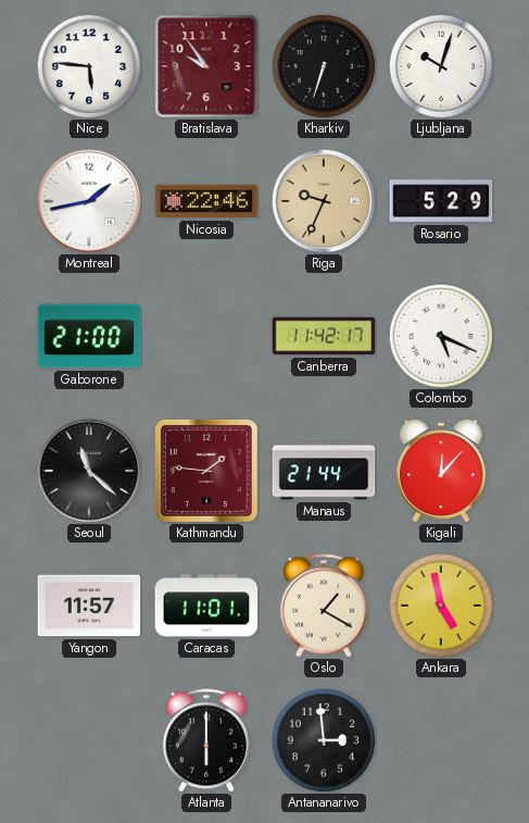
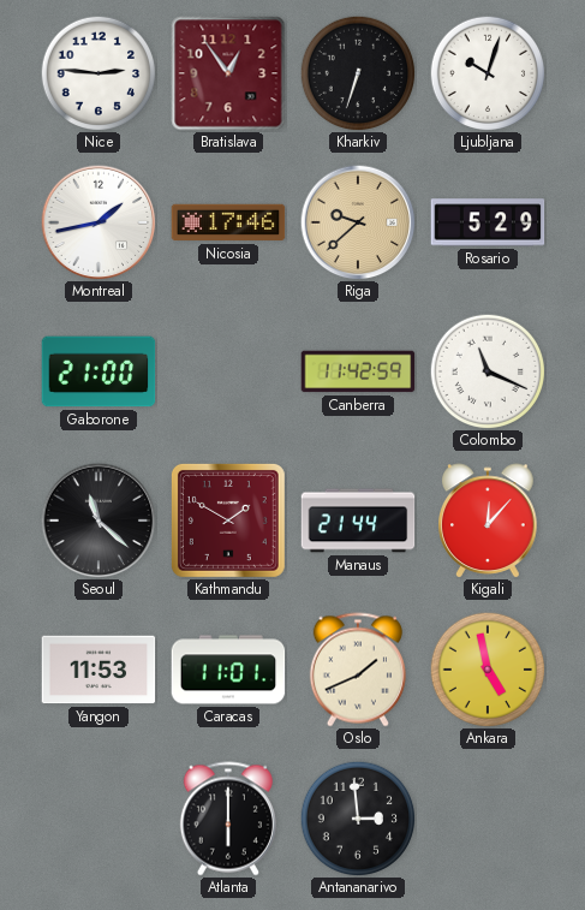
Nice: 5:46 -> 2:46
Bratislava: 9:54 -> 12:54
Nicosia: 22:46 -> 17:46
Riga: 9:34 -> 9:38
Canberra: 11:42:17 -> 11:42:59
Colombo: 5:19 -> 11:19
Kathmandu: 1:46 -> 1:50
Yangon: 11:57 -> 11:53
Oslo: 1:20 -> 1:41
